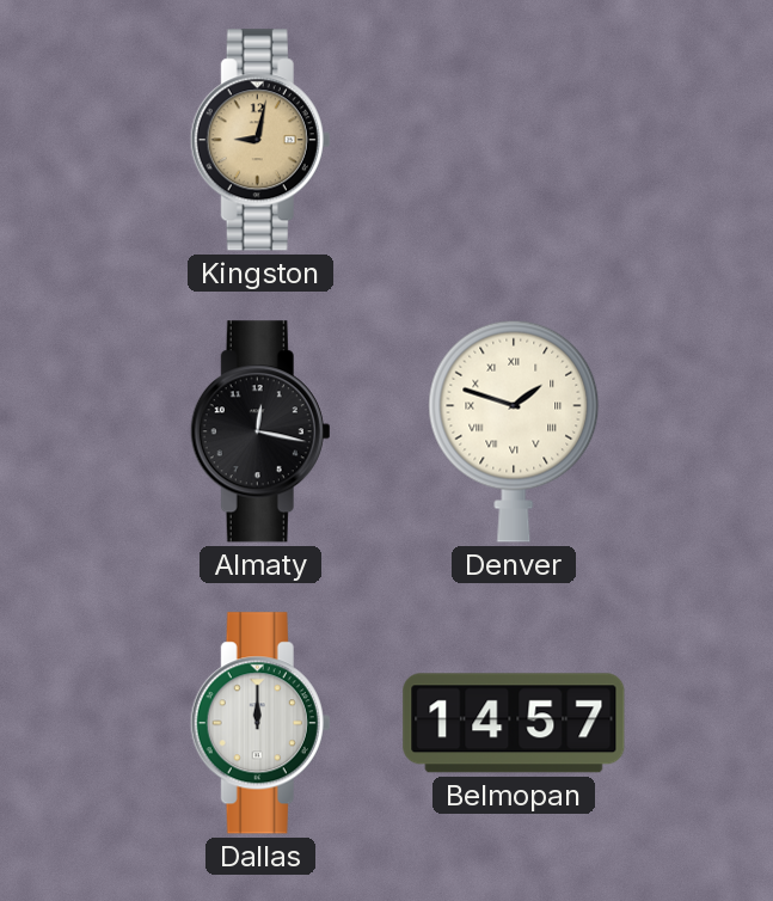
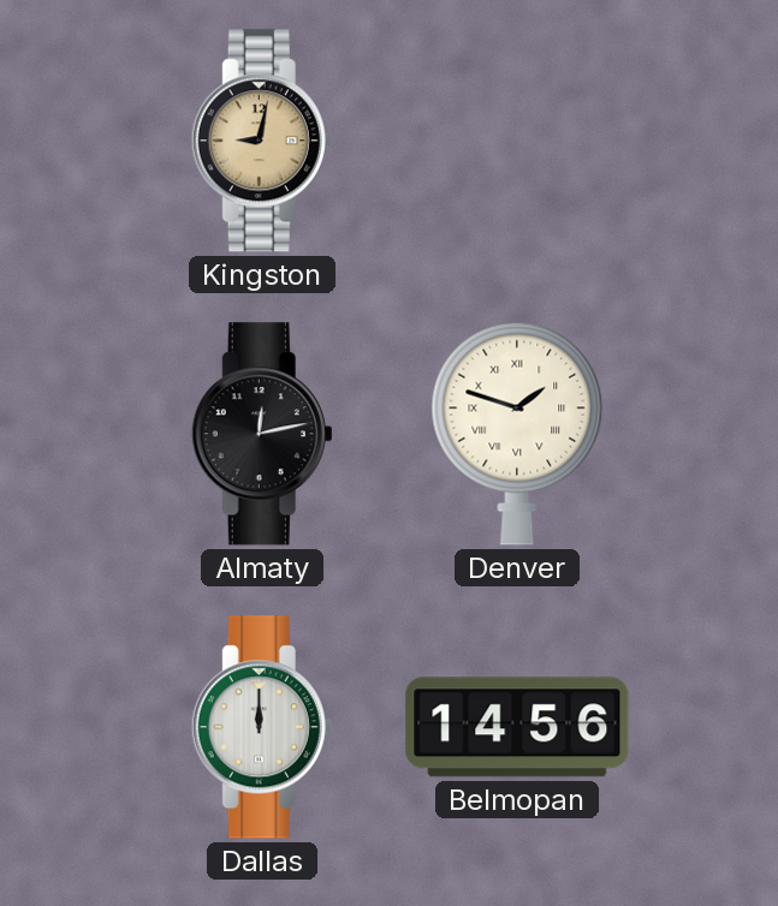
Almaty: 12:17 -> 12:13
Belmopan: 14:57 -> 14:56
